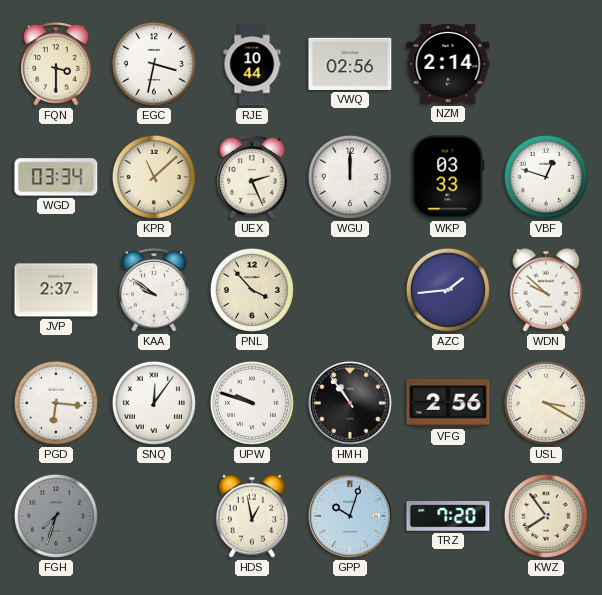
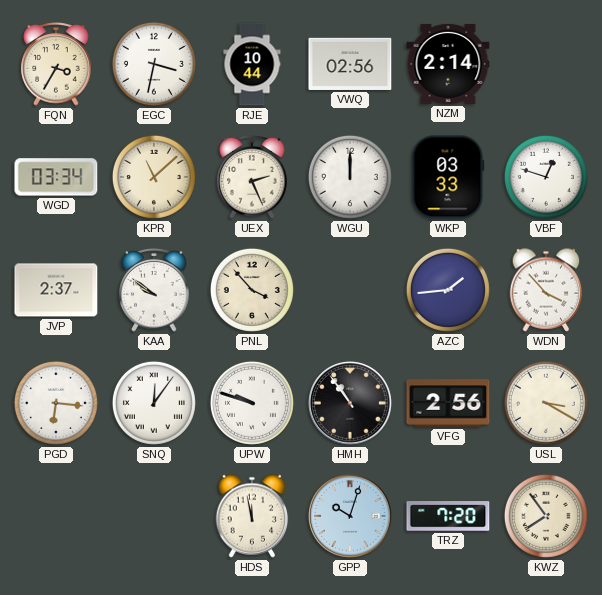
FQN: 3:30 -> 3:35
WDN: 9:52 -> 3:53
FGH: 7:33 -> none
HDS: 12:58 -> 11:58
